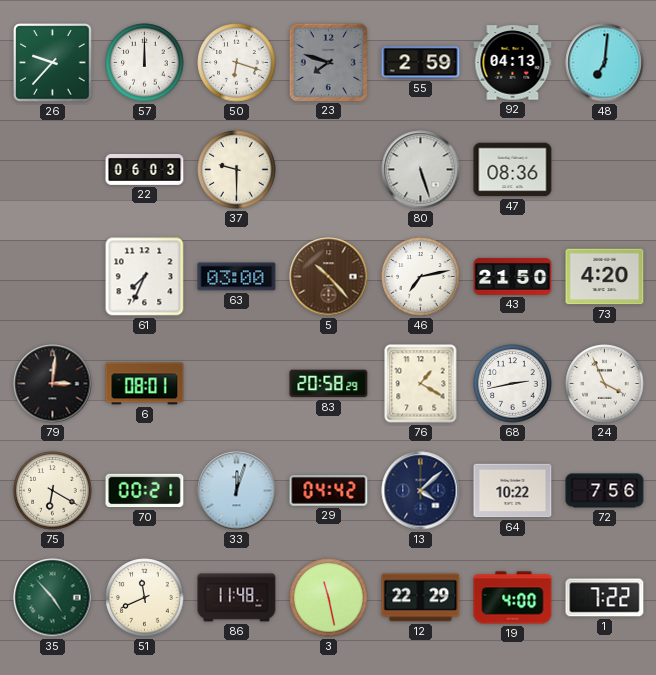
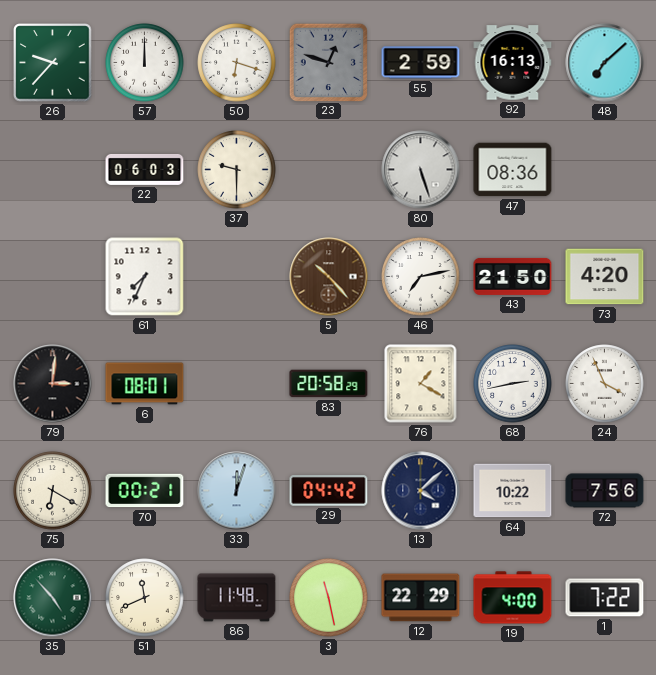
23: 7:48 -> 12:48
92: 04:13 -> 16:13
48: 7:01 -> 7:08
63: 03:00 -> none
